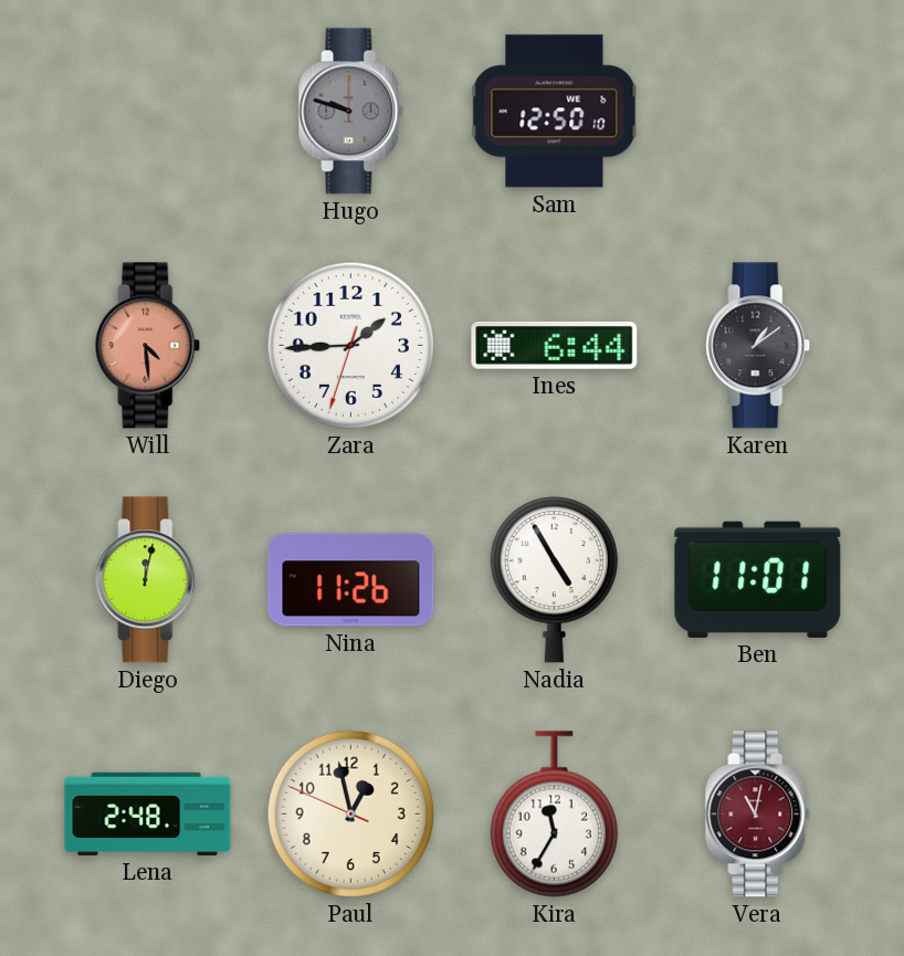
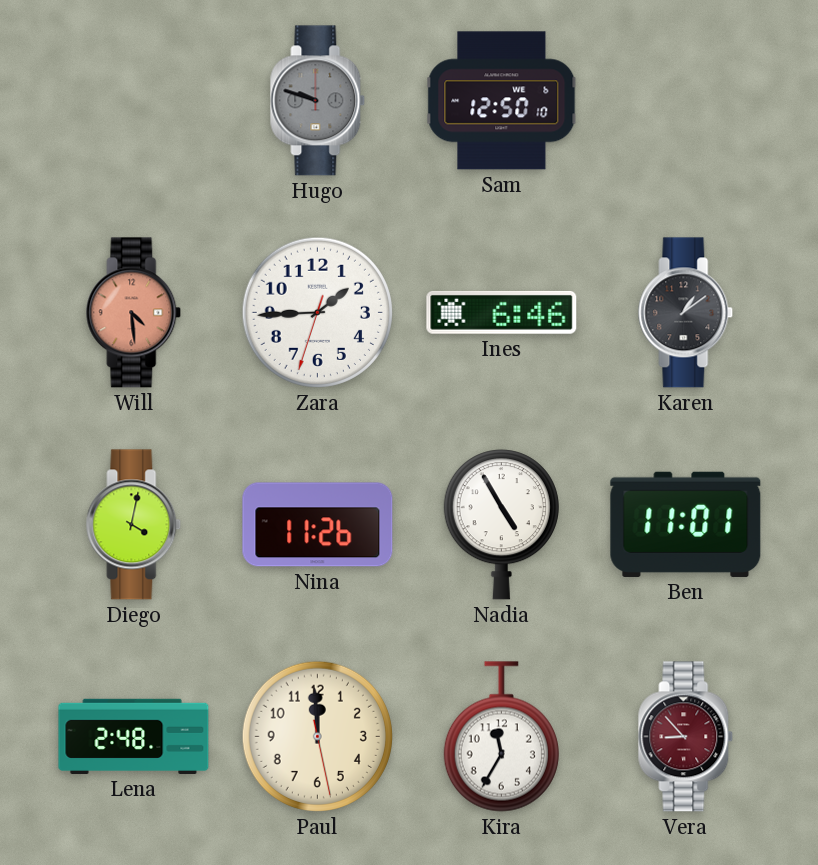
Ines: 6:44 -> 6:46
Diego: 12:02 -> 4:02
Paul: 12:57 -> 11:59
Vera: 11:02 -> 8:53
